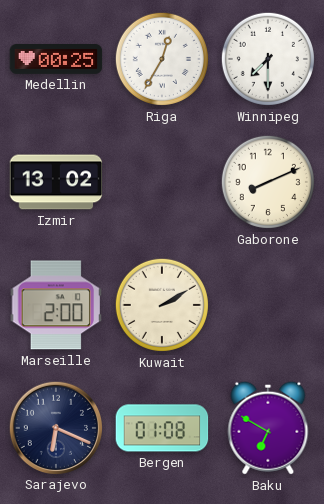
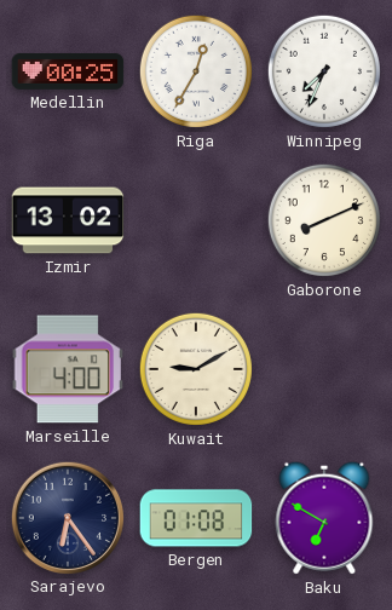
Winnipeg: 7:30 -> 7:34
Marseille: 2:00 -> 4:00
Kuwait: 2:10 -> 9:10
Sarajevo: 6:19 -> 6:24
